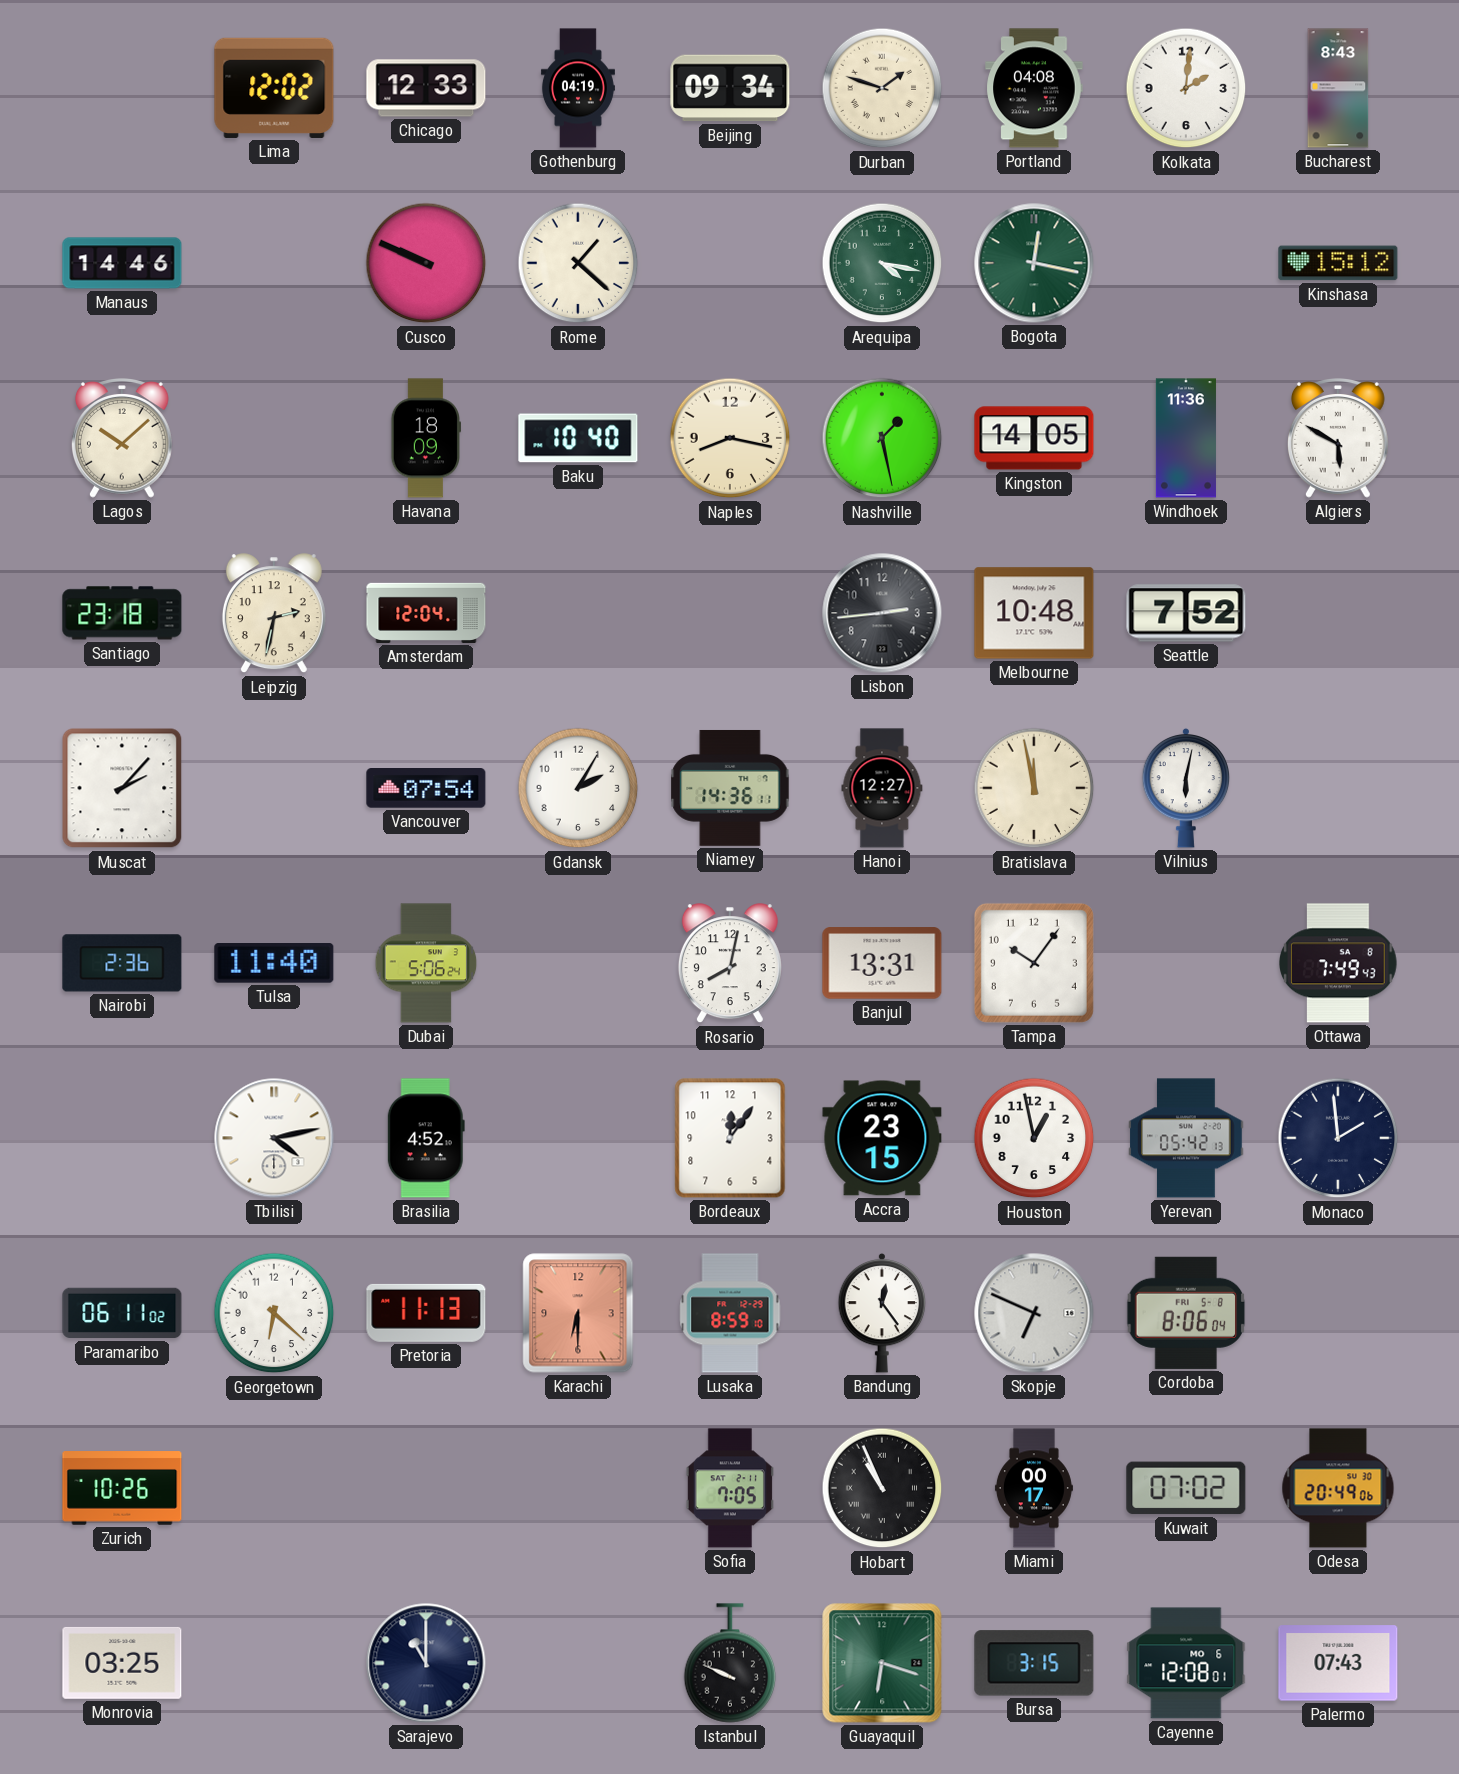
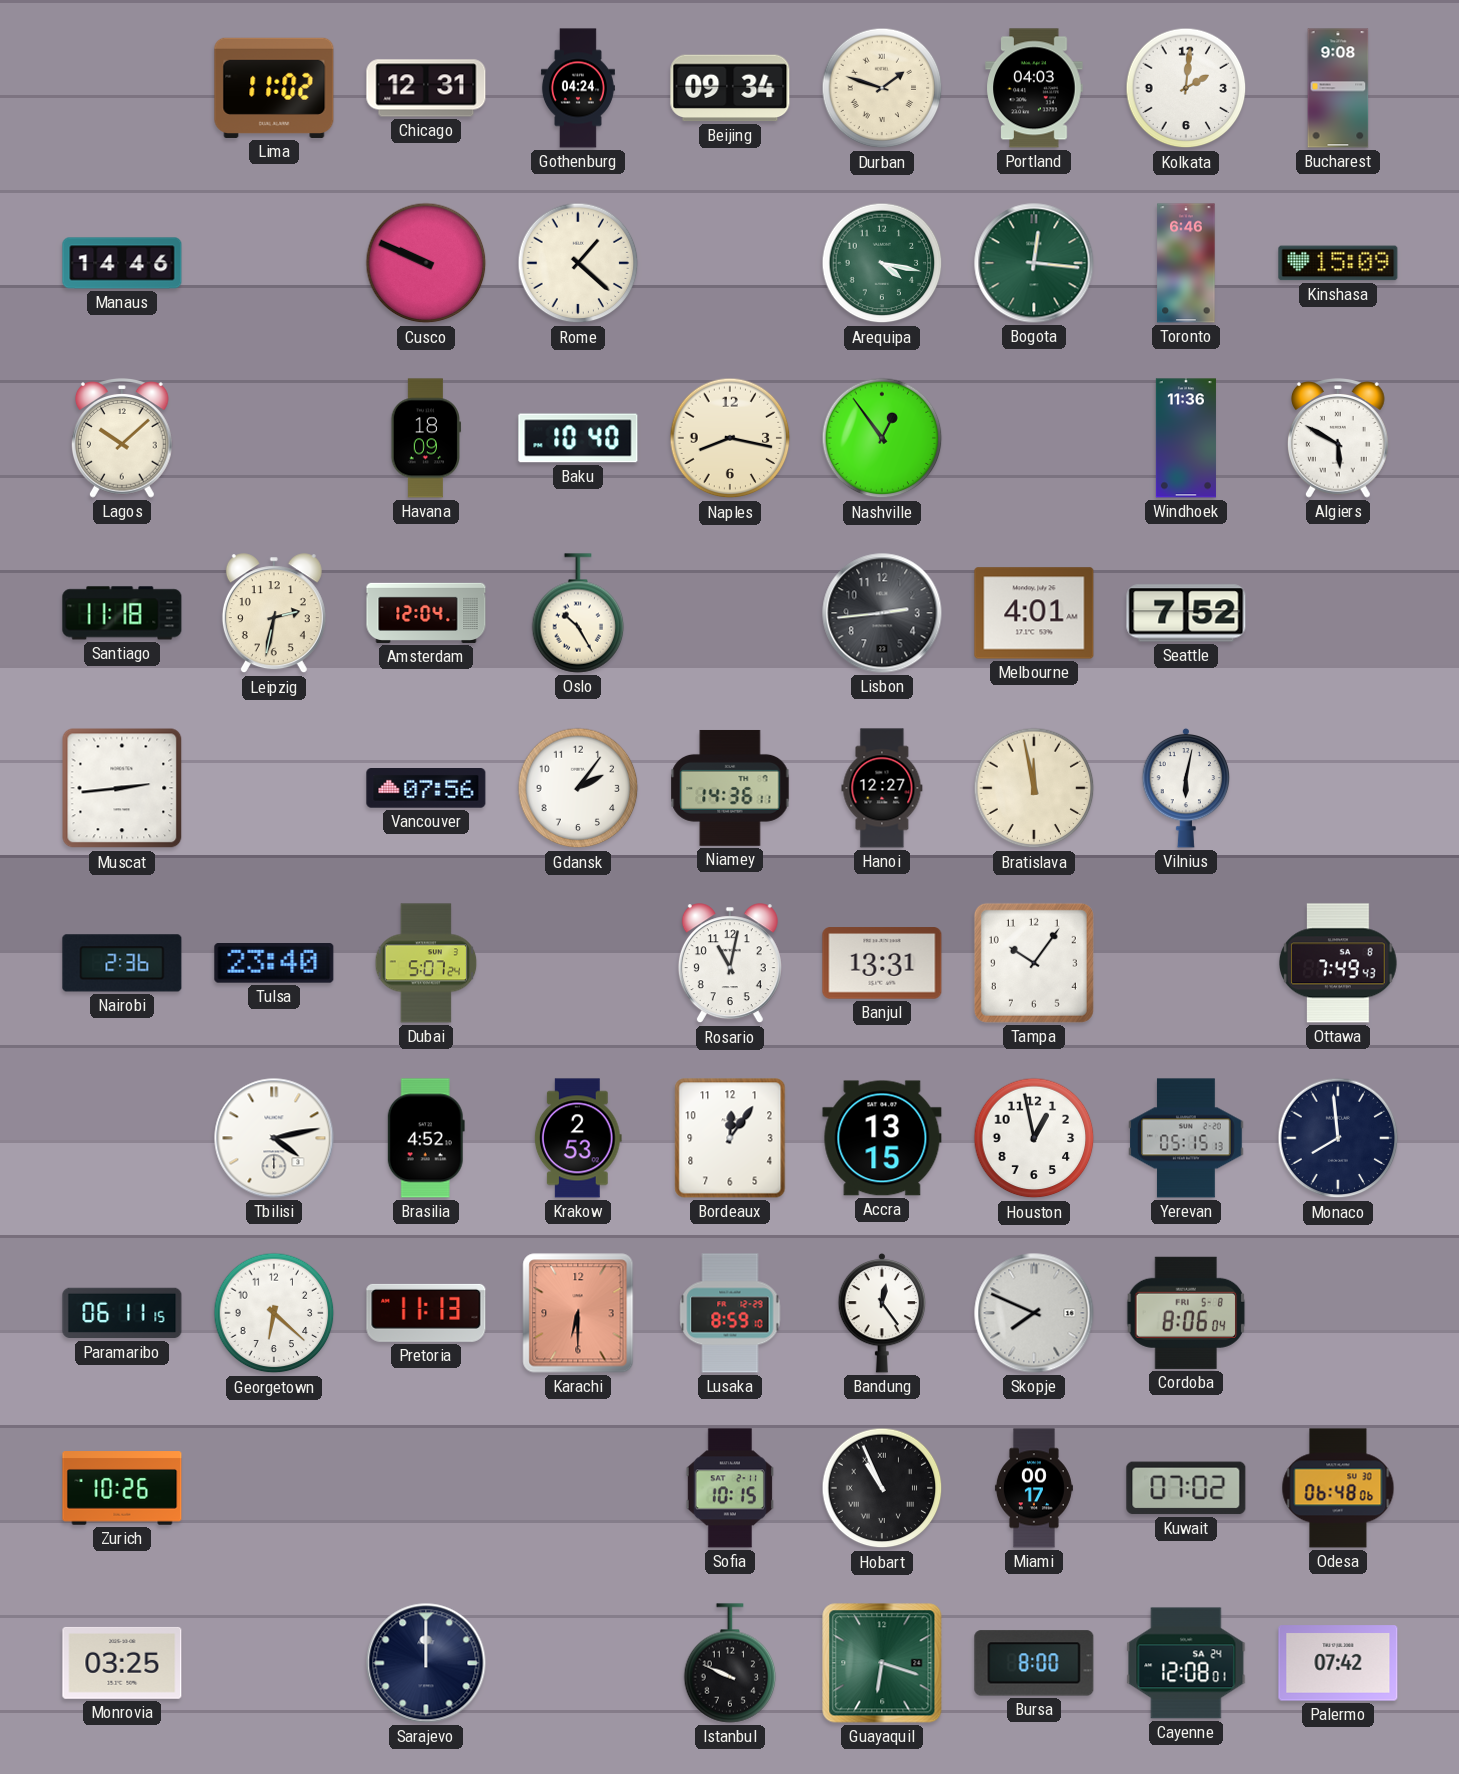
Lima: 12:02 -> 11:02
Chicago: 12:33 -> 12:31
Gothenburg: 04:19 -> 04:24
Portland: 04:08 -> 04:03
Bucharest: 8:43 -> 9:08
Bogota: 12:17 -> 12:16
Toronto: none -> 6:46
Kinshasa: 15:12 -> 15:09
Nashville: 1:28 -> 12:54
Kingston: 14:05 -> none
Santiago: 23:18 -> 11:18
Oslo: none -> 10:25
Melbourne: 10:48 -> 4:01
Muscat: 2:07 -> 2:44
Vancouver: 07:54 -> 07:56
Gdansk: 2:05 -> 2:06
Tulsa: 11:40 -> 23:40
Dubai: 5:06 -> 5:07
Rosario: 8:02 -> 11:02
Krakow: none -> 2:53
Accra: 23:15 -> 13:15
Yerevan: 05:42 -> 05:15
Monaco: 1:59 -> 7:59
Paramaribo: 06:11:02 -> 06:11:15
Skopje: 6:49 -> 7:49
Sofia: 7:05 -> 10:15
Odesa: 20:49 -> 06:48
Sarajevo: 11:00 -> 12:00
Bursa: 3:15 -> 8:00
Cayenne date: MO 6 -> SA 24
Palermo: 07:43 -> 07:42
